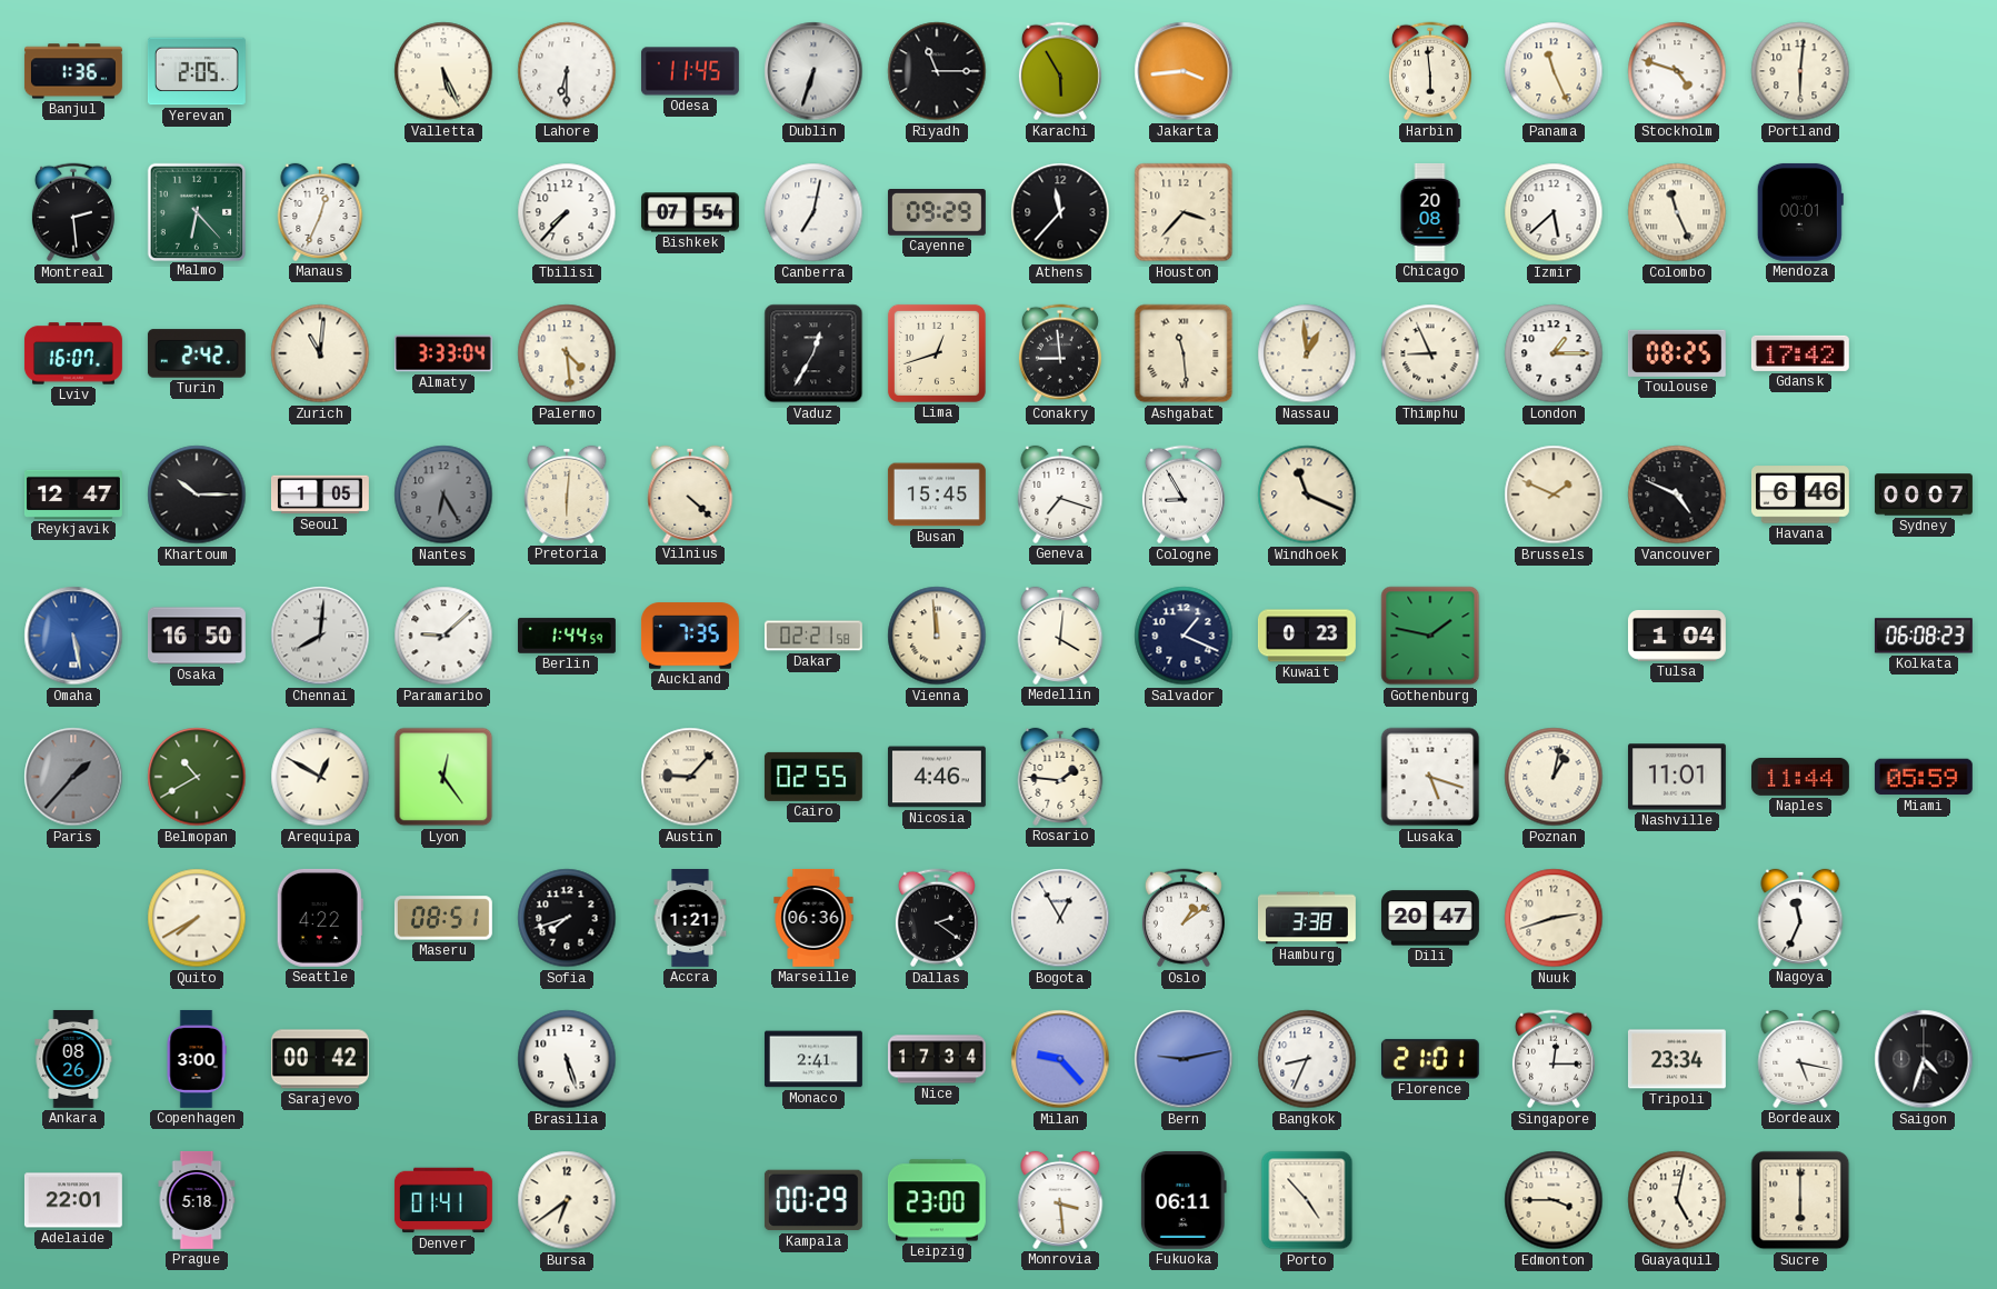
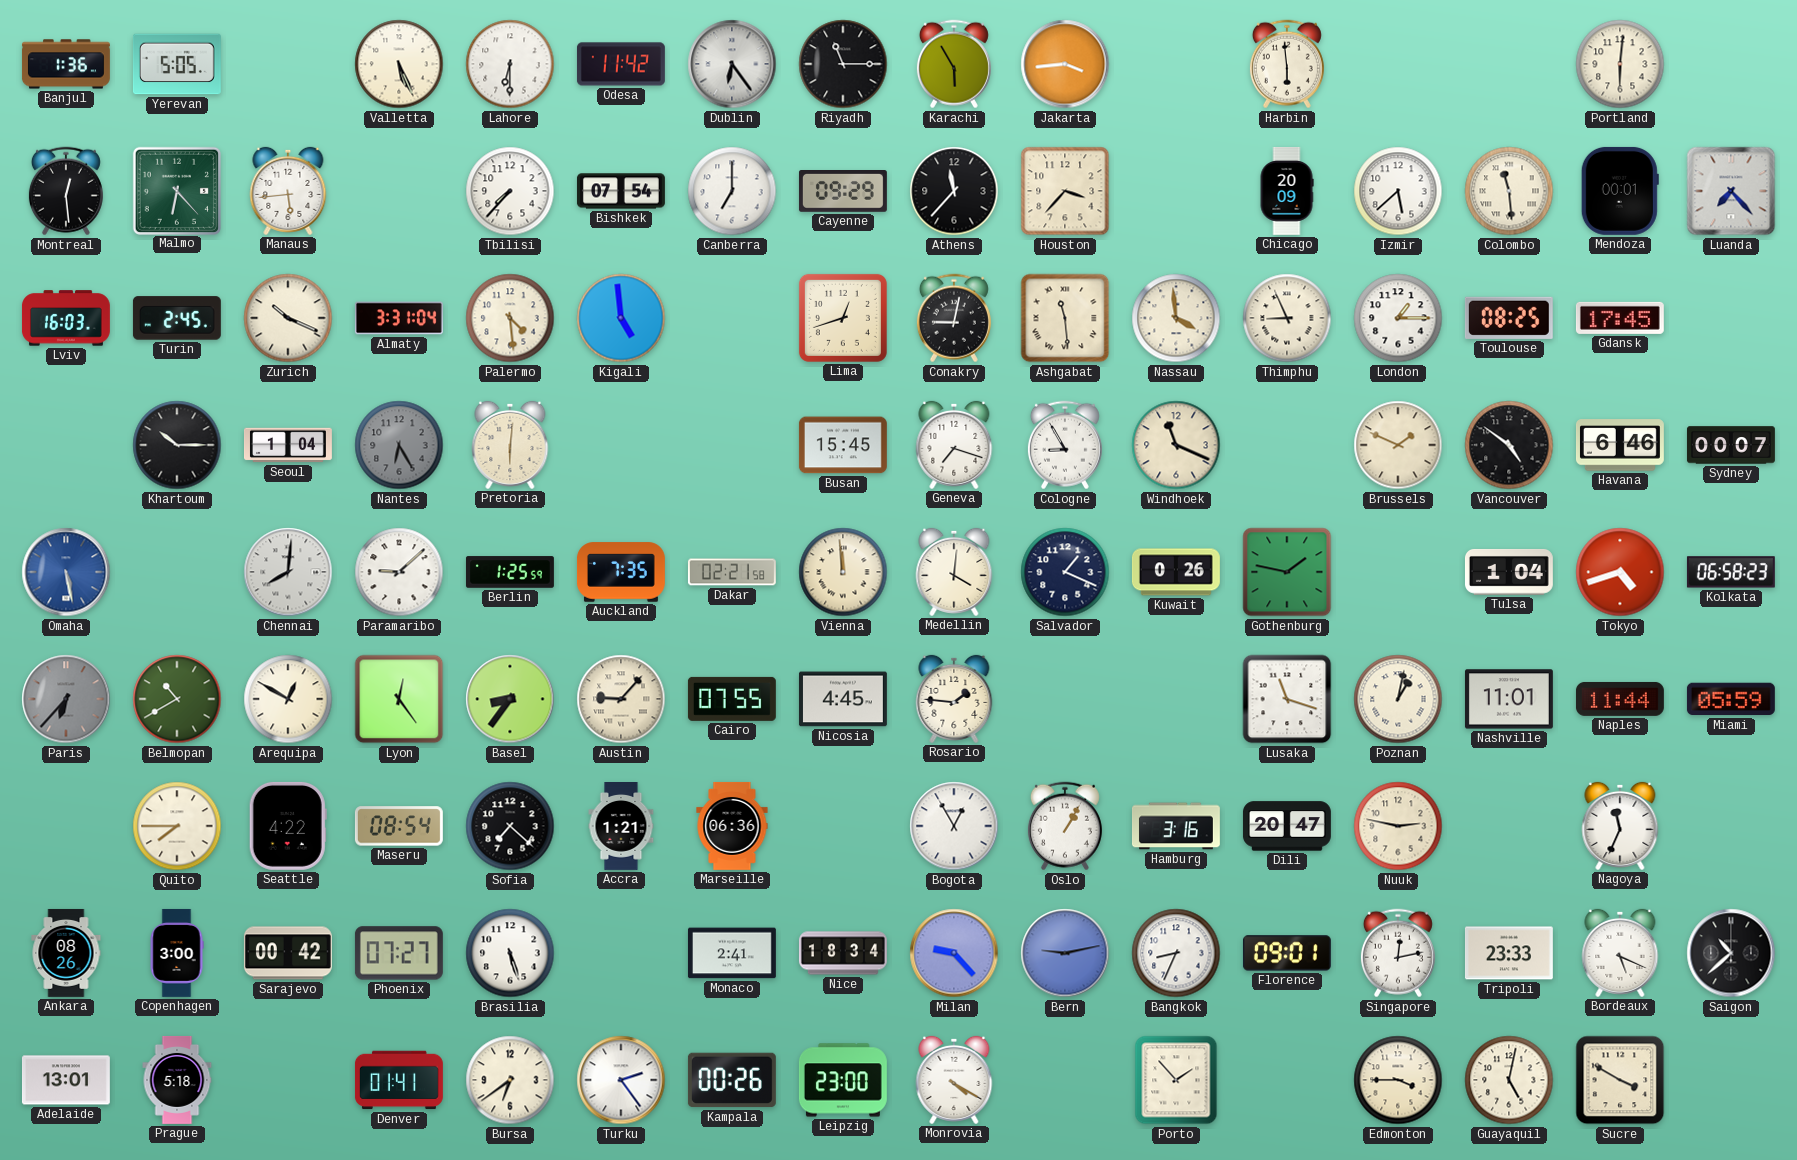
Yerevan: 2:05 -> 5:05
Odesa: 11:45 -> 11:42
Dublin: 6:33 -> 6:24
Panama: 11:26 -> none
Stockholm: 4:48 -> none
Montreal: 2:29 -> 12:29
Manaus: 12:34 -> 5:44
Canberra: 7:02 -> 7:00
Chicago: 20:08 -> 20:09
Colombo: 11:26 -> 11:29
Luanda: none -> 7:23
Lviv: 16:07 -> 16:03
Turin: 2:42 -> 2:45
Zurich: 11:01 -> 10:19
Almaty: 3:33 -> 3:31
Kigali: none -> 4:59
Vaduz: 12:35 -> none
Conakry: 8:59 -> 9:02
Nassau: 12:59 -> 3:59
Gdansk: 17:42 -> 17:45
Reykjavik: 12:47 -> none
Seoul: 1:05 -> 1:04
Vilnius: 4:22 -> none
Vancouver: 4:49 -> 4:51
Osaka: 16:50 -> none
Berlin: 1:44 -> 1:25
Kuwait: 0:23 -> 0:26
Tokyo: none -> 4:42
Kolkata: 06:08 -> 06:58
Paris: 1:37 -> 6:37
Basel: none -> 8:36
Cairo: 02:55 -> 07:55
Nicosia: 4:46 -> 4:45
Lusaka: 5:18 -> 11:18
Quito: 7:40 -> 7:45
Maseru: 08:51 -> 08:54
Sofia: 7:42 -> 7:22
Dallas: 2:21 -> none
Oslo: 1:09 -> 1:05
Hamburg: 3:38 -> 3:16
Nuuk: 2:42 -> 2:47
Phoenix: none -> 07:27
Nice: 17:34 -> 18:34
Florence: 21:01 -> 09:01
Singapore: 12:15 -> 12:13
Tripoli: 23:34 -> 23:33
Bordeaux: 5:17 -> 5:19
Saigon: 4:33 -> 10:38
Adelaide: 22:01 -> 13:01
Turku: none -> 2:24
Kampala: 00:29 -> 00:26
Monrovia: 3:29 -> 4:20
Fukuoka: 06:11 -> none
Porto: 4:53 -> 1:53
Sucre: 6:00 -> 3:50
